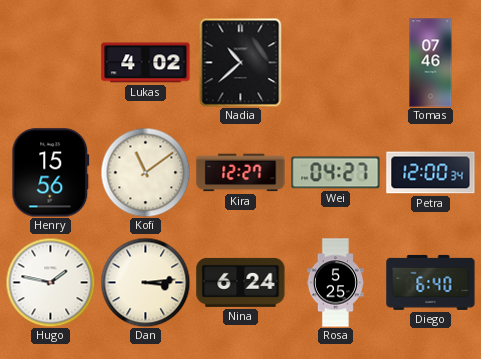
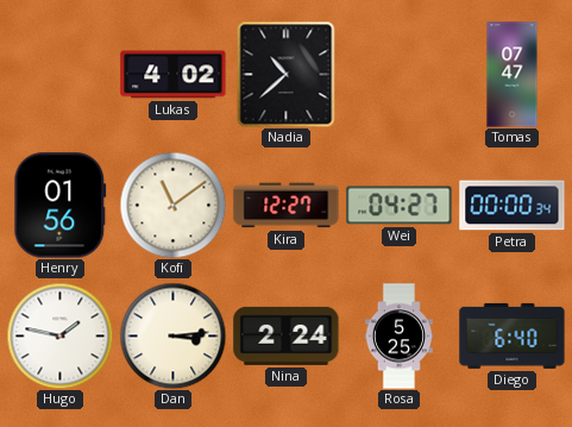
Tomas: 07:46 -> 07:47
Henry: 15:56 -> 01:56
Petra: 12:00 -> 00:00
Nina: 6:24 -> 2:24
